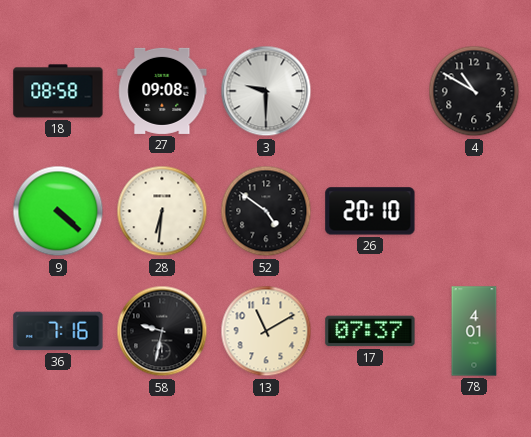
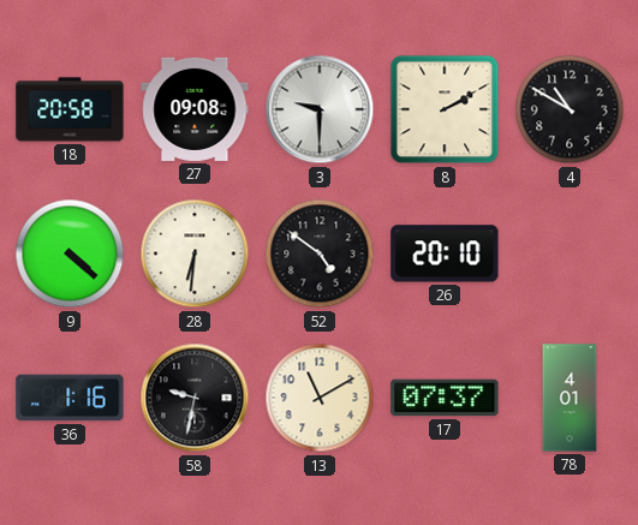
18: 08:58 -> 20:58
8: none -> 2:10
36: 7:16 -> 1:16
